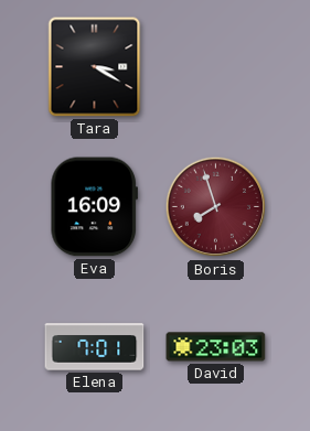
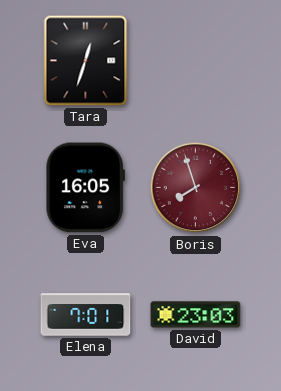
Tara: 3:20 -> 12:33
Eva: 16:09 -> 16:05
